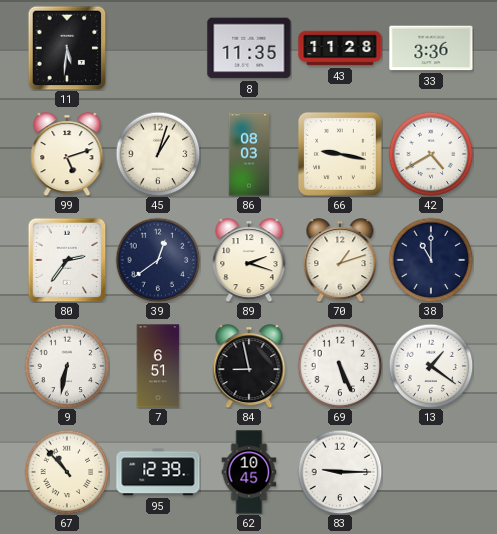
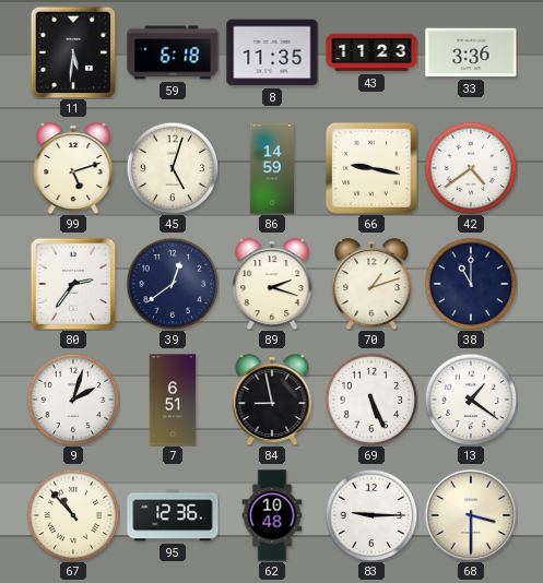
59: none -> 6:18
43: 11:28 -> 11:23
45: 1:03 -> 5:03
86: 08:03 -> 14:59
42: 4:40 -> 4:39
9: 6:32 -> 2:03
95: 12:39 -> 12:36
62: 10:45 -> 10:48
68: none -> 3:30
